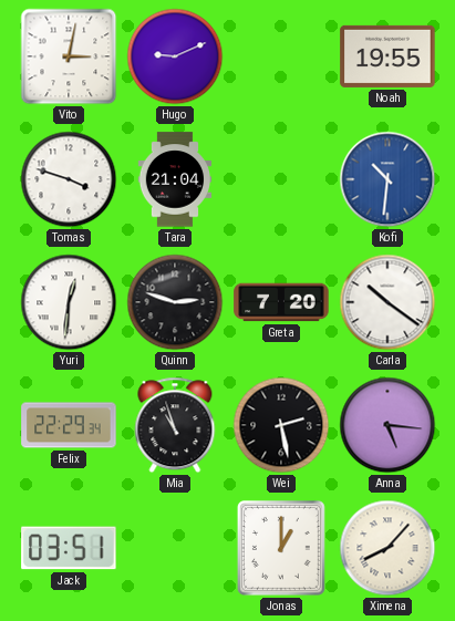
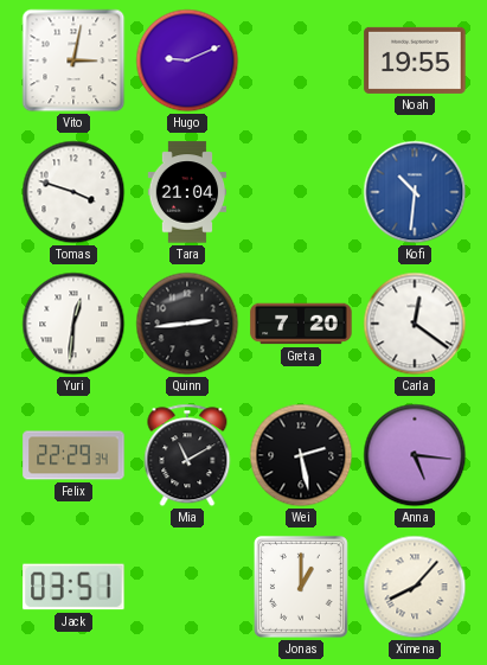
Quinn: 2:48 -> 2:44
Carla: 10:21 -> 12:21
Mia: 10:57 -> 11:10
